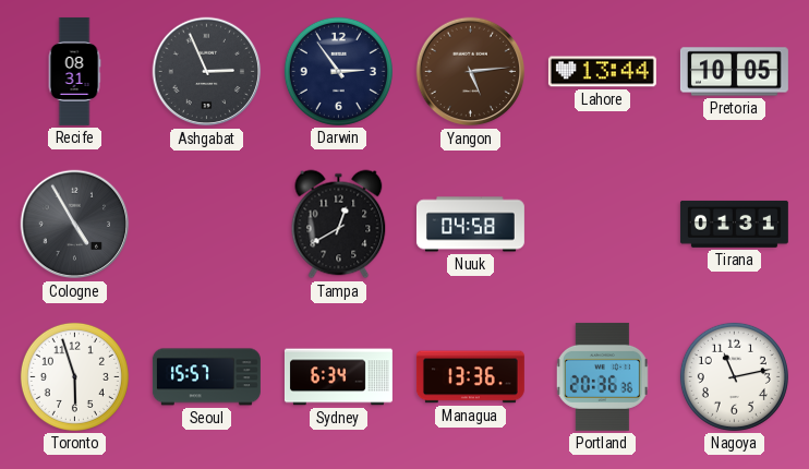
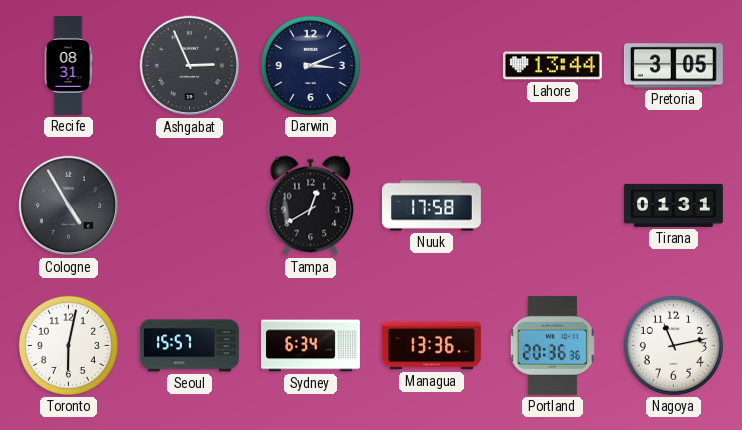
Darwin: 2:54 -> 3:11
Yangon: 5:14 -> none
Pretoria: 10:05 -> 3:05
Nuuk: 04:58 -> 17:58
Toronto: 5:57 -> 6:02
